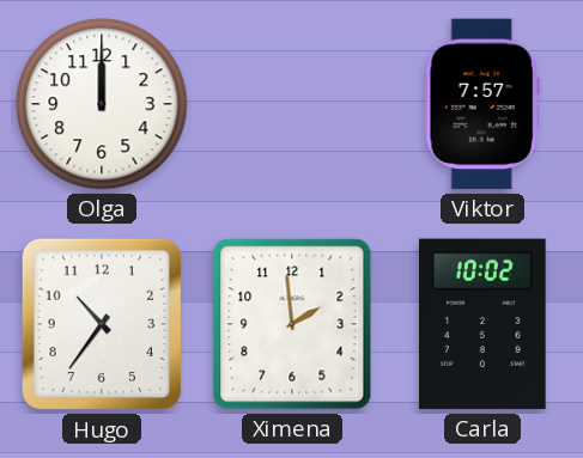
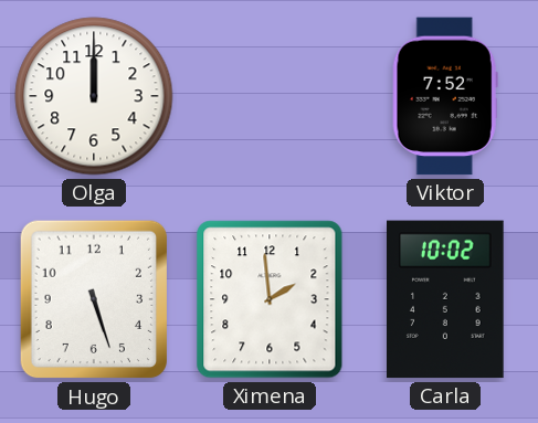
Viktor: 7:57 -> 7:52
Hugo: 10:36 -> 5:27
